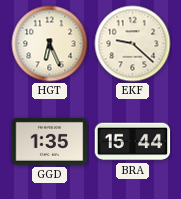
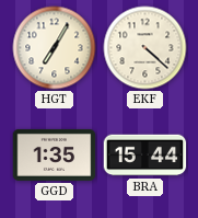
HGT: 6:26 -> 7:05
EKF: 9:22 -> 4:22
